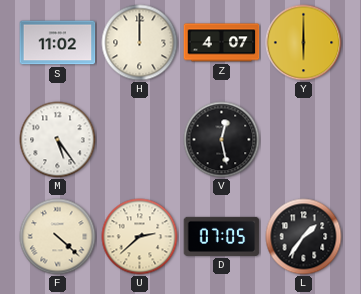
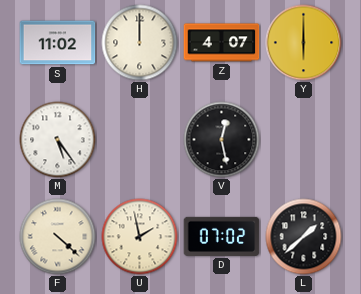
U: 2:38 -> 1:58
D: 07:05 -> 07:02
L: 1:36 -> 1:38
